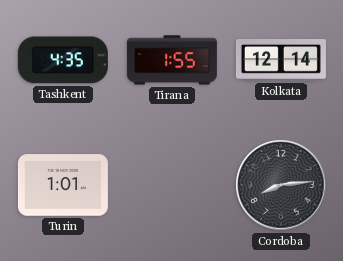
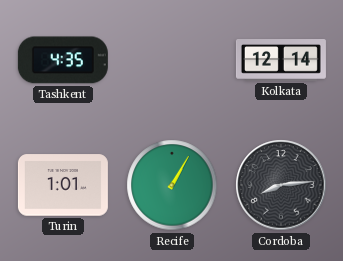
Tirana: 1:55 -> none
Recife: none -> 1:05
